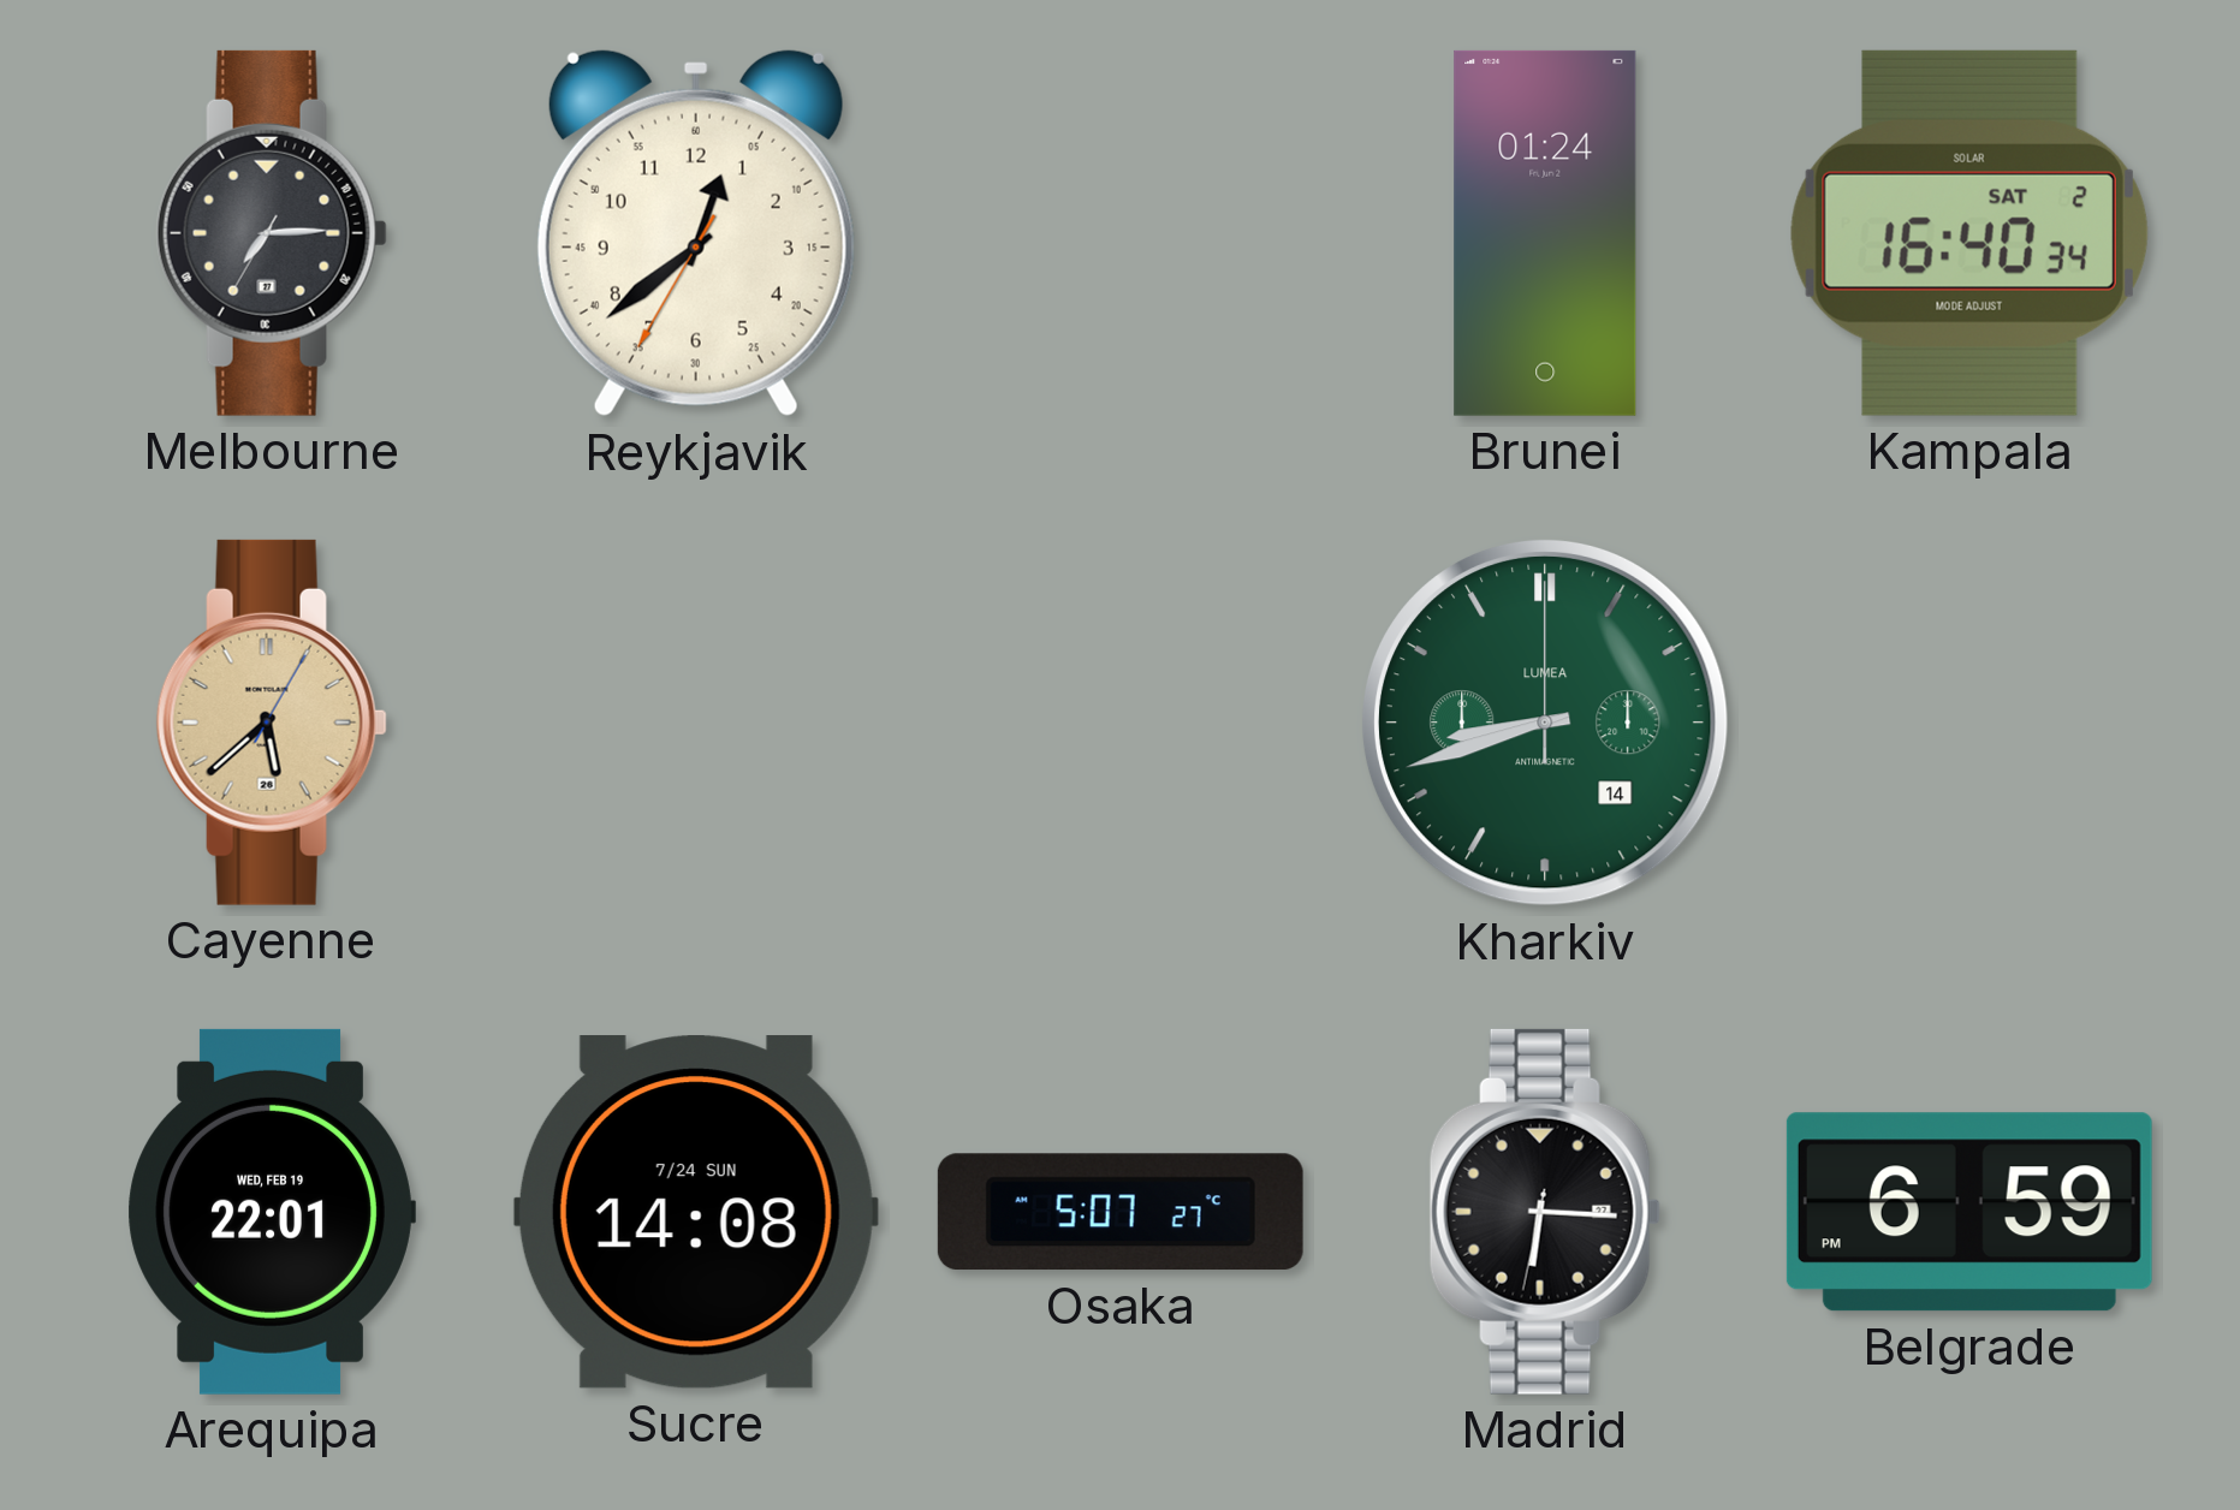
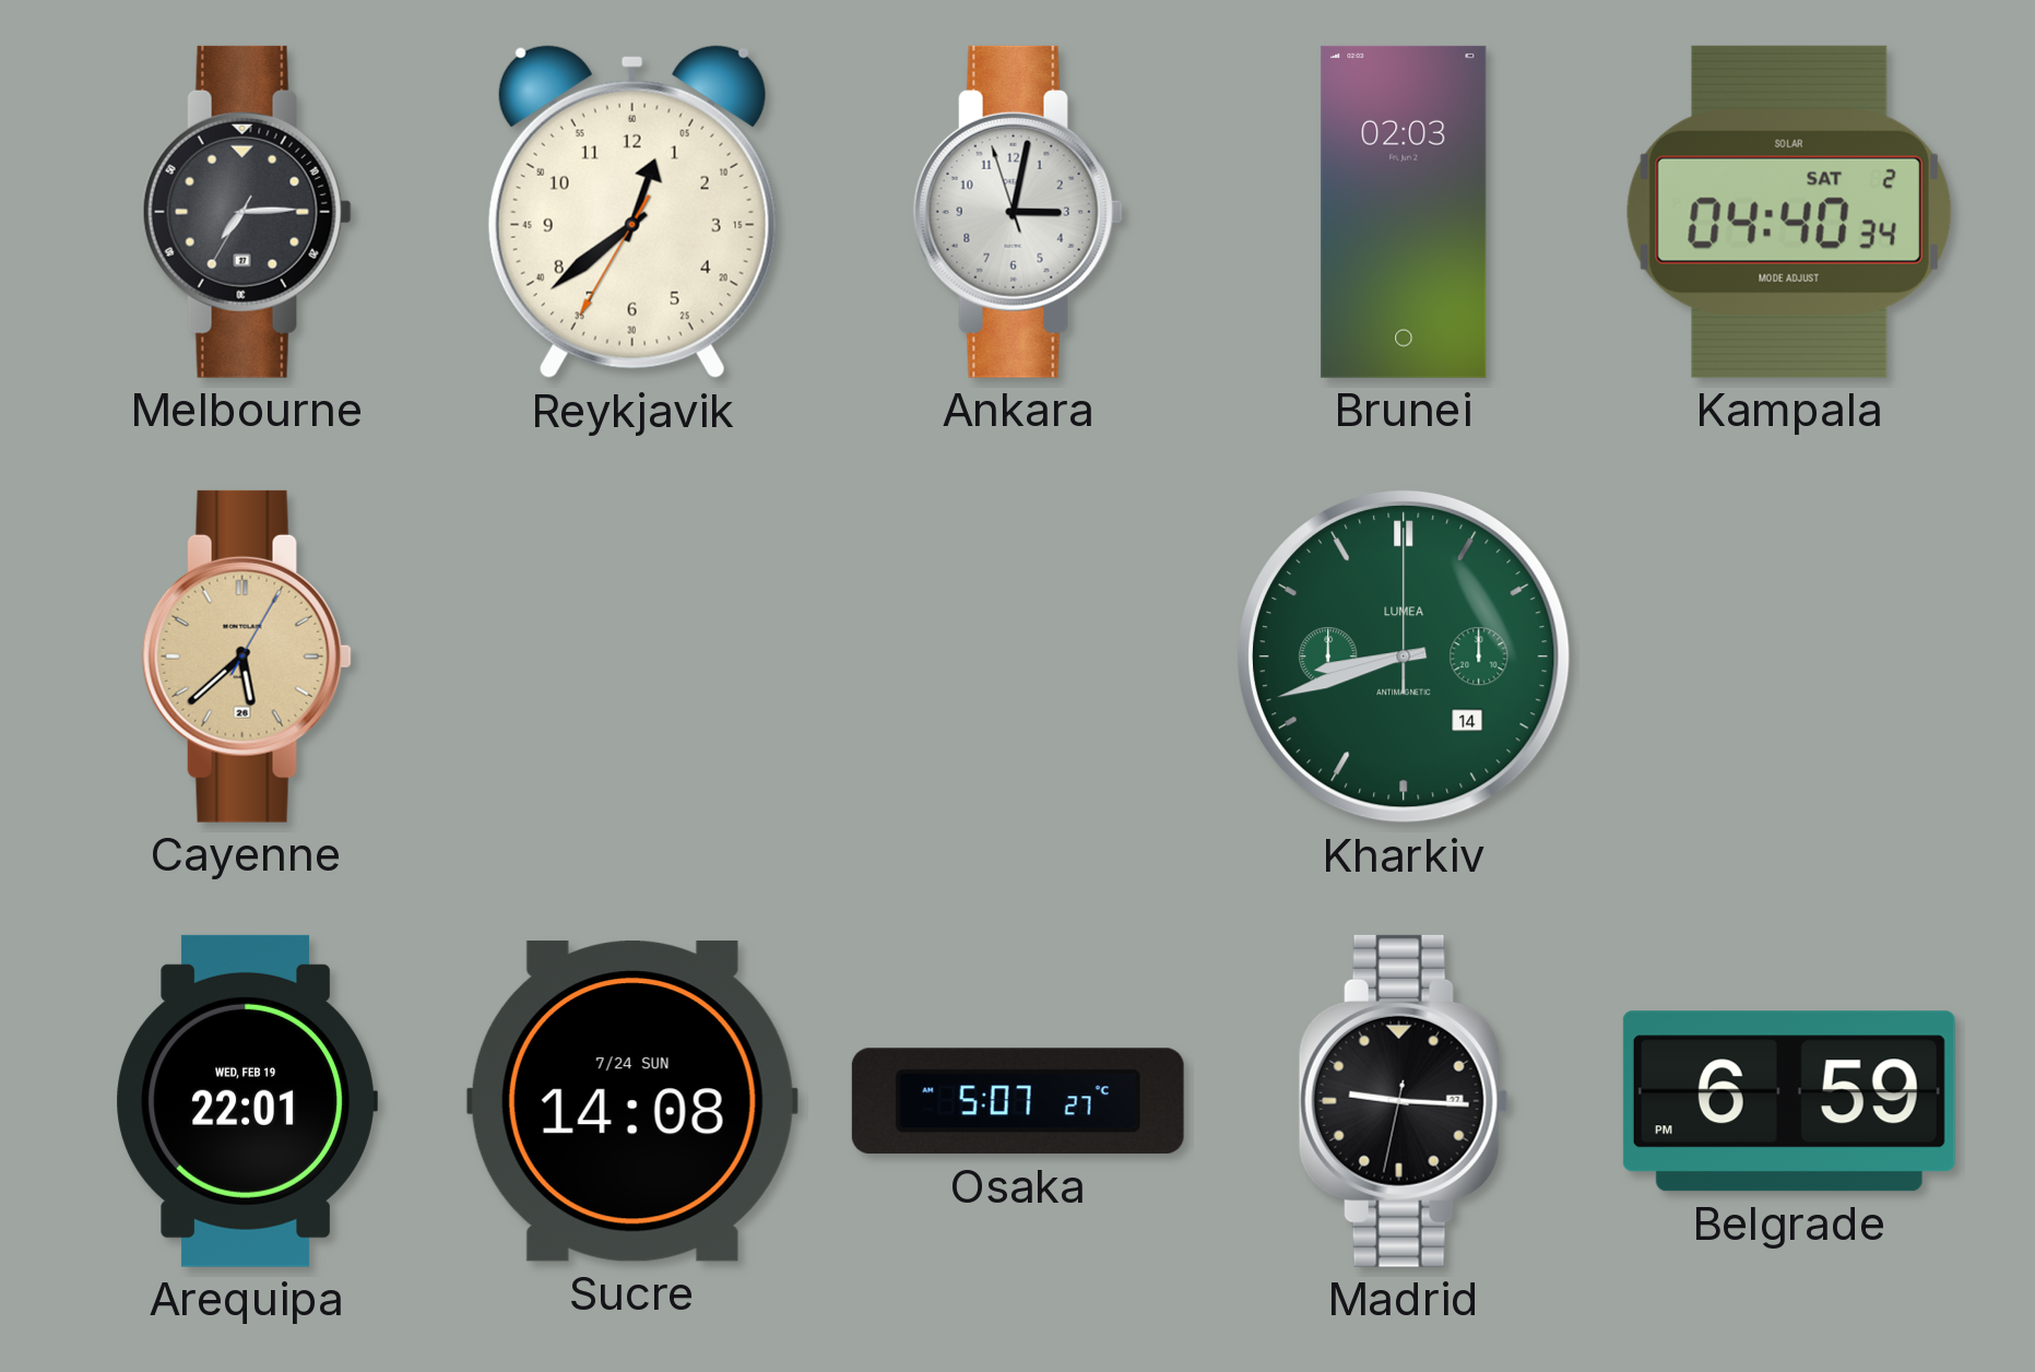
Ankara: none -> 3:01
Brunei: 01:24 -> 02:03
Kampala: 16:40 -> 04:40
Madrid: 6:15 -> 9:15
